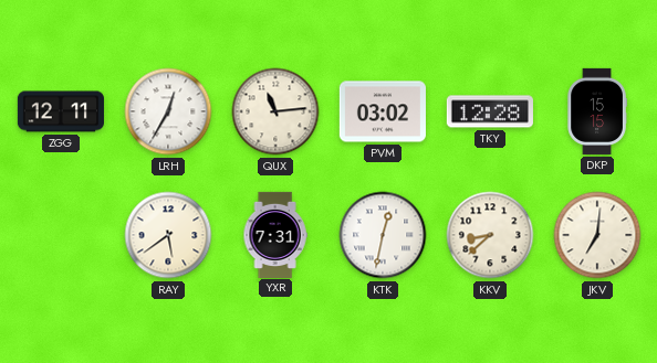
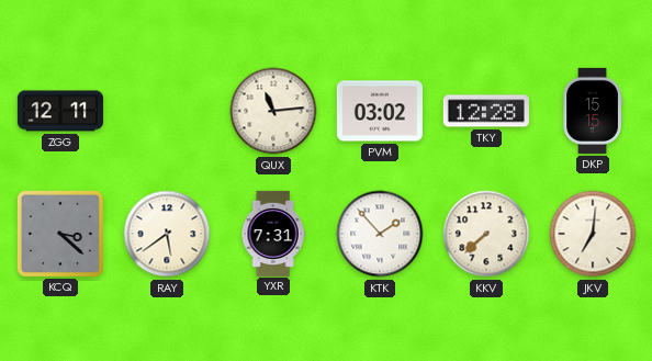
LRH: 12:35 -> none
KCQ: none -> 3:22
KTK: 12:32 -> 1:53
KKV: 8:38 -> 7:38
